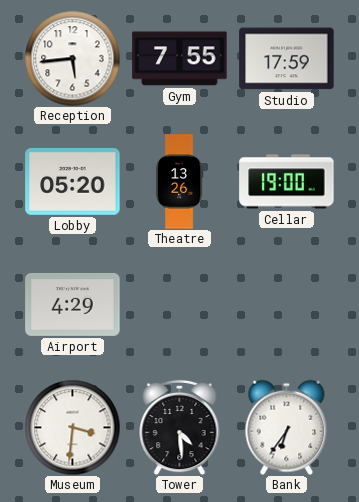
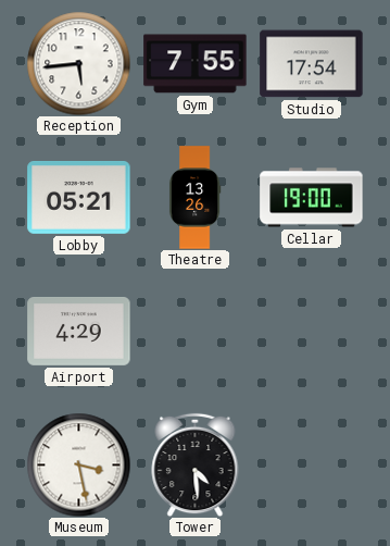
Studio: 17:59 -> 17:54
Lobby: 05:20 -> 05:21
Museum: 3:31 -> 3:28
Bank: 6:36 -> none
